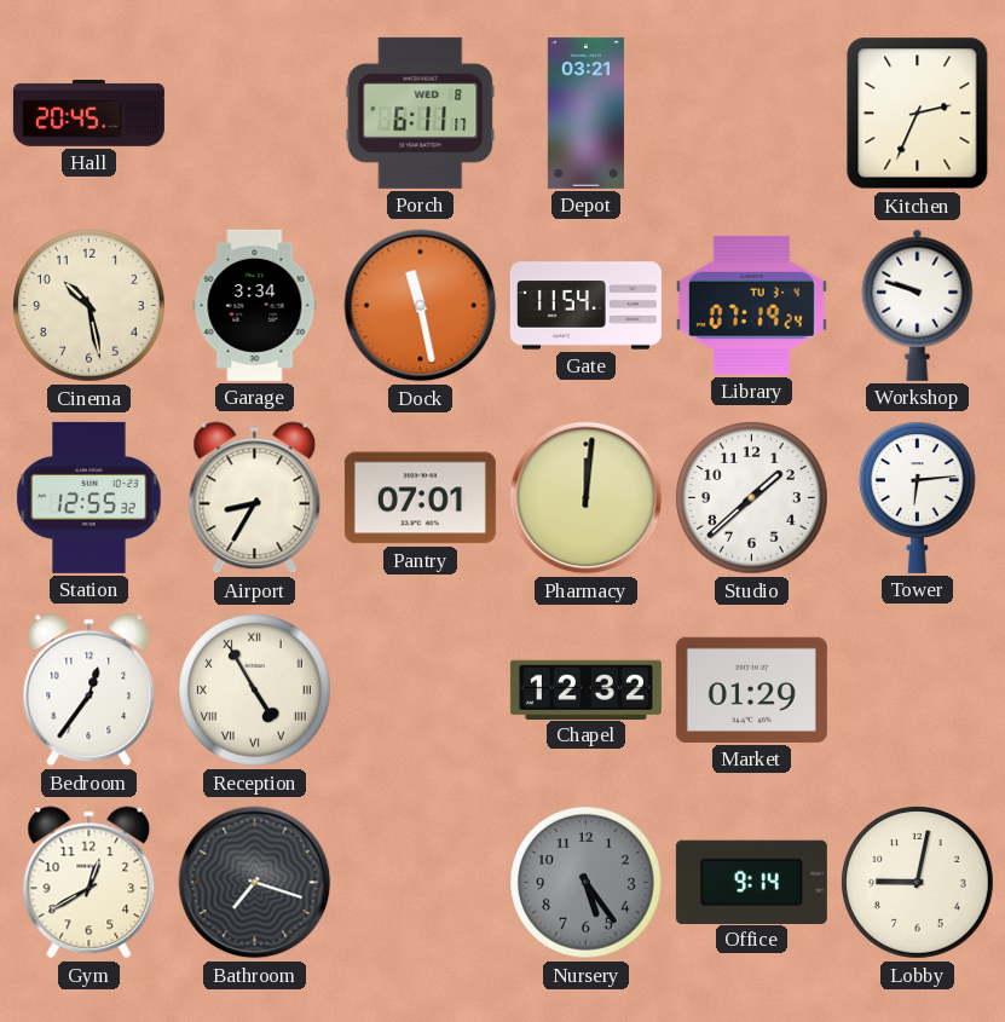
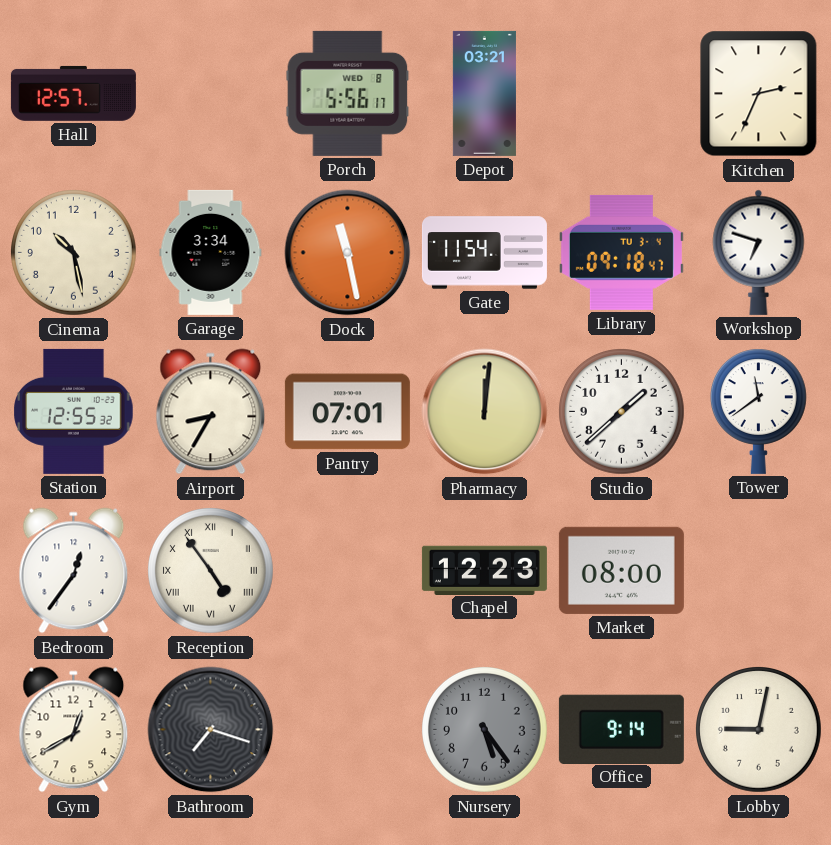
Hall: 20:45 -> 12:57
Porch: 6:11 -> 5:56
Library: 07:19 -> 09:18
Workshop: 9:48 -> 6:48
Tower: 6:14 -> 11:39
Reception: 4:55 -> 4:54
Chapel: 12:32 -> 12:23
Market: 01:29 -> 08:00
